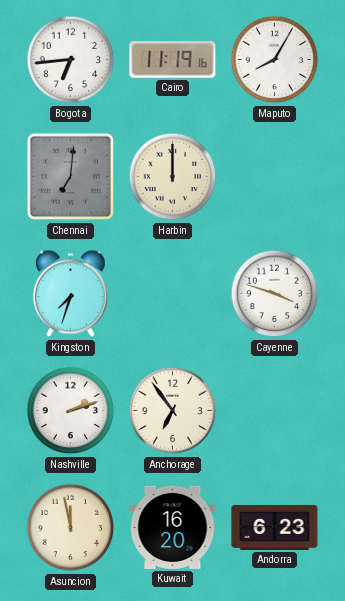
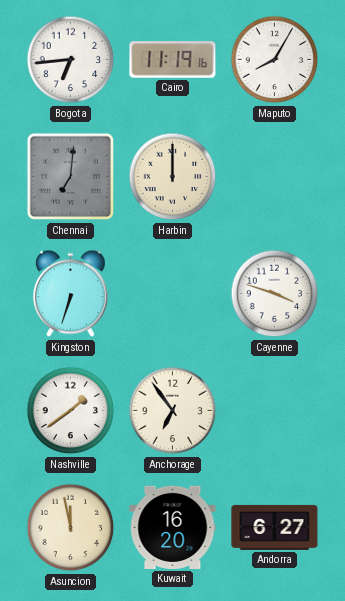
Kingston: 7:33 -> 6:33
Nashville: 2:12 -> 1:39
Andorra: 6:23 -> 6:27
